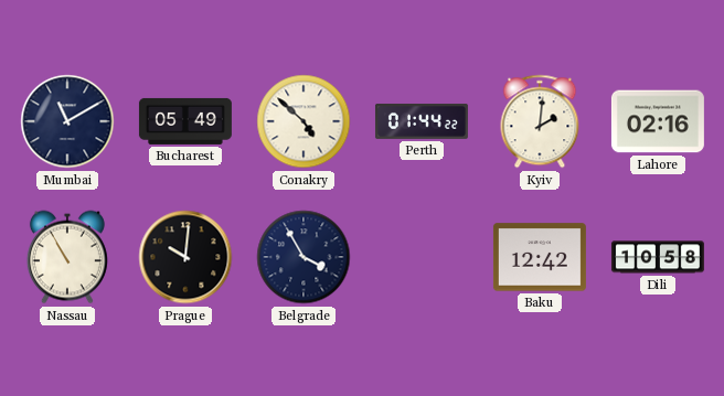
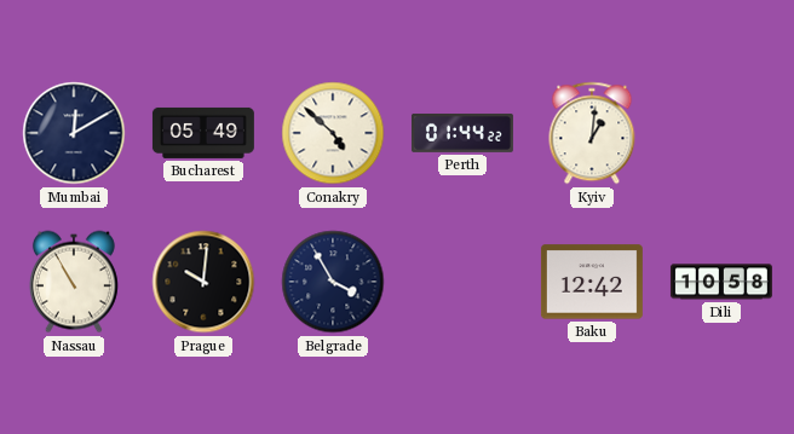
Mumbai: 11:10 -> 12:10
Kyiv: 2:01 -> 1:01
Lahore: 02:16 -> none
